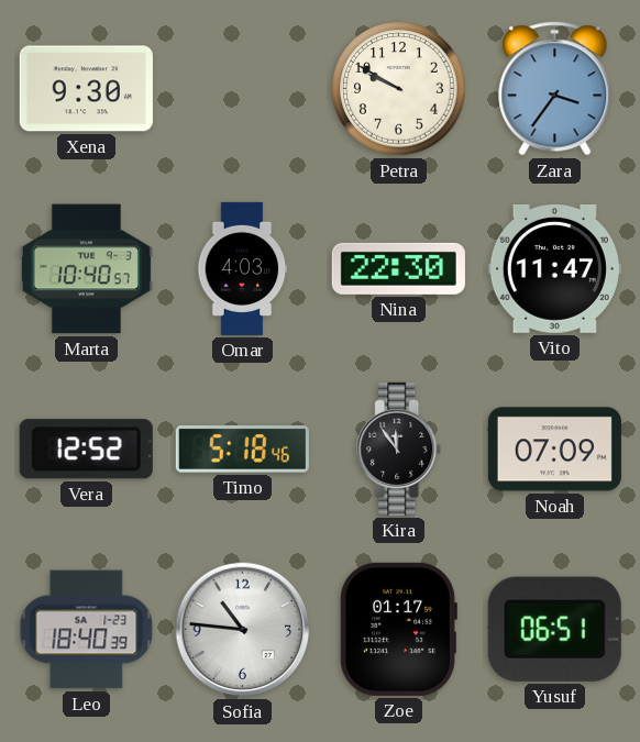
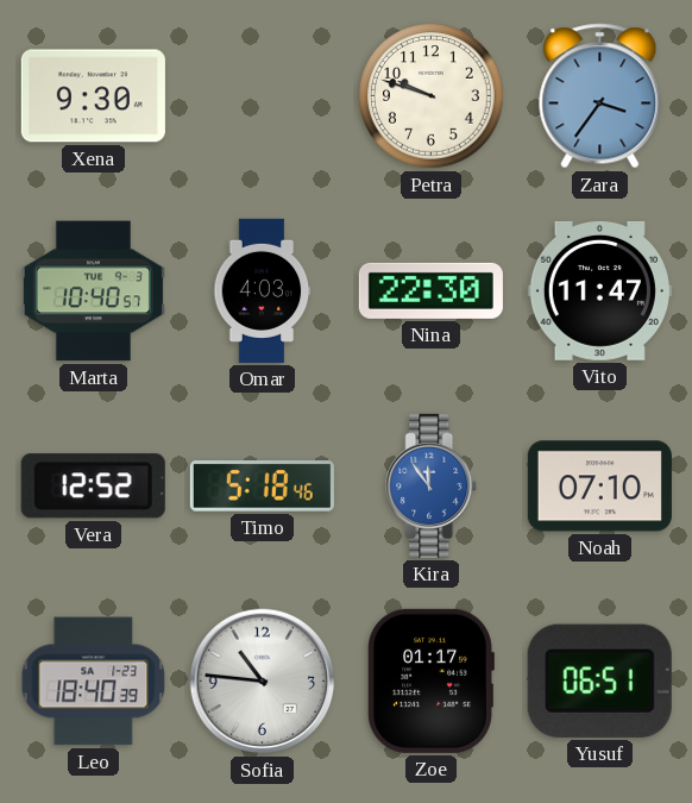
Petra: 9:50 -> 9:48
Kira dial: black -> blue
Noah: 07:09 -> 07:10
